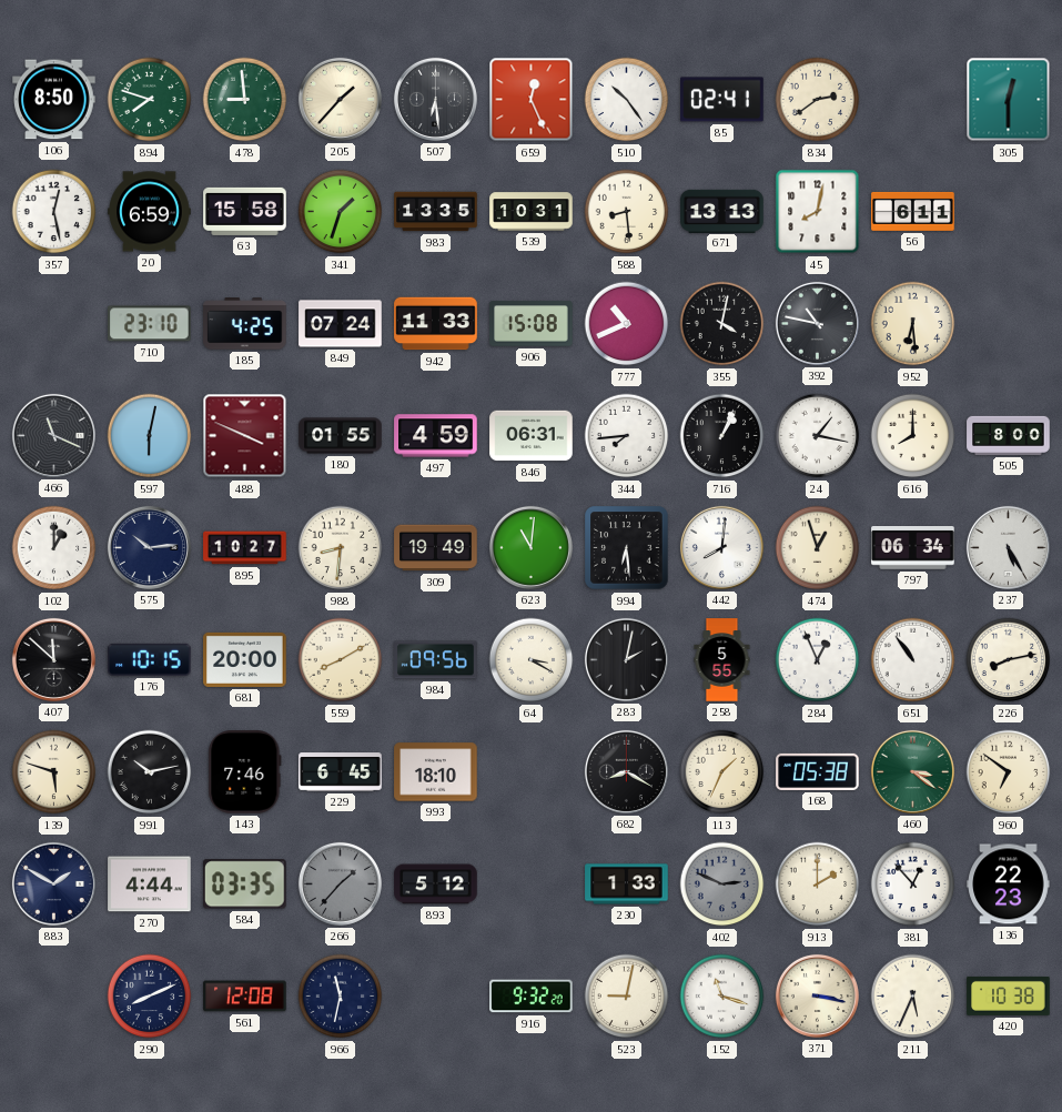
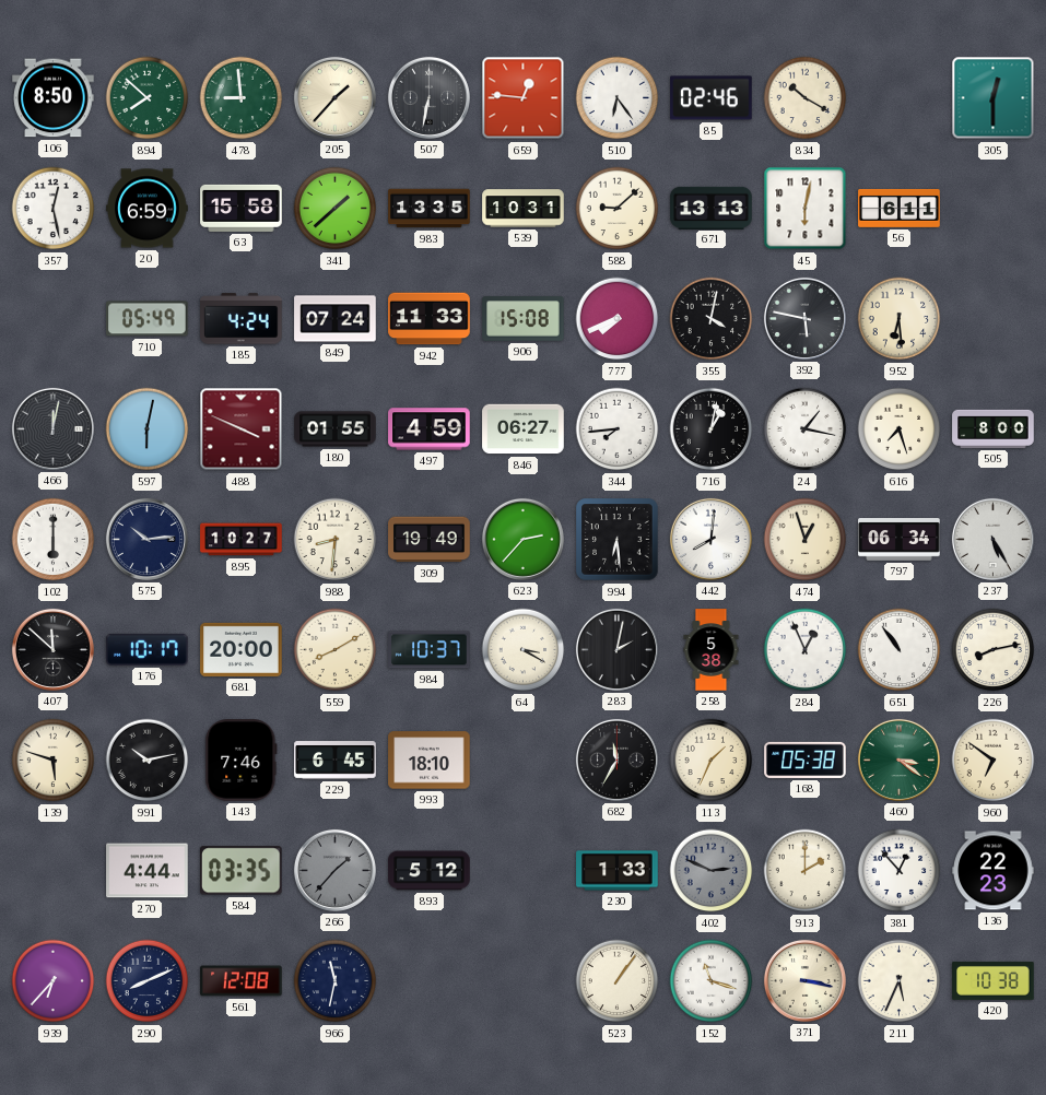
894: 7:48 -> 7:52
507: 6:29 -> 6:32
659: 12:26 -> 12:46
510: 10:24 -> 6:24
85: 02:41 -> 02:46
834: 2:39 -> 10:20
341: 1:33 -> 1:38
588: 8:29 -> 9:08
45: 8:02 -> 6:02
710: 23:10 -> 05:49
185: 4:25 -> 4:24
777: 10:41 -> 7:41
392: 10:47 -> 5:47
466: 11:19 -> 12:02
846: 06:31 -> 06:27
716: 1:04 -> 1:02
616: 8:00 -> 7:27
102: 1:00 -> 6:00
623: 11:01 -> 2:37
176: 10:15 -> 10:17
984: 09:56 -> 10:37
258: 5:55 -> 5:38
682: 8:20 -> 11:35
883: 1:50 -> none
939: none -> 6:37
916: 9:32 -> none
523: 9:02 -> 1:06
